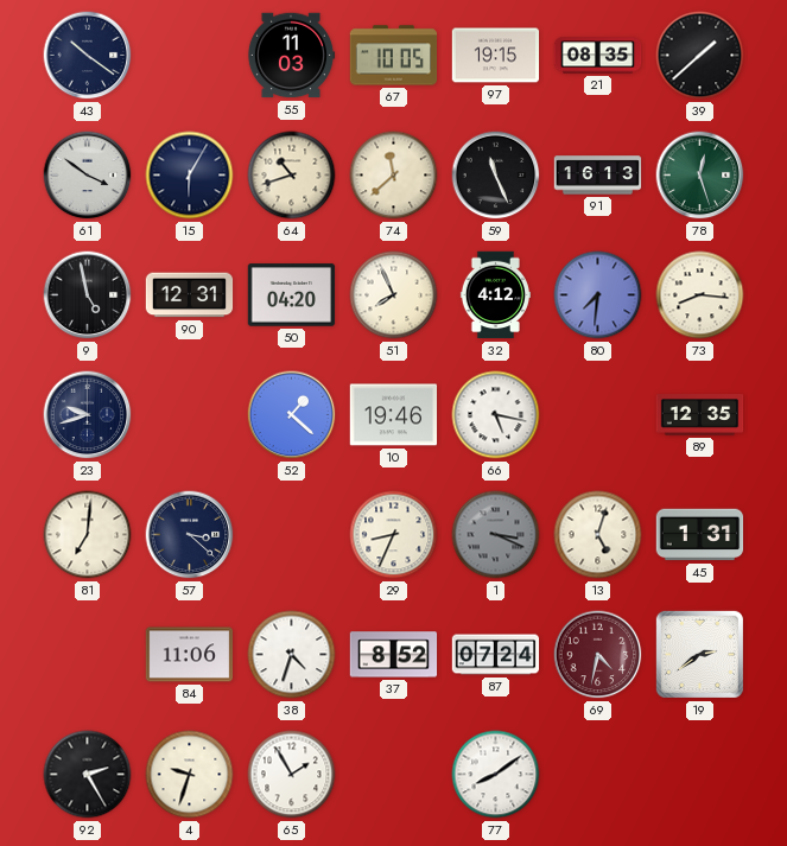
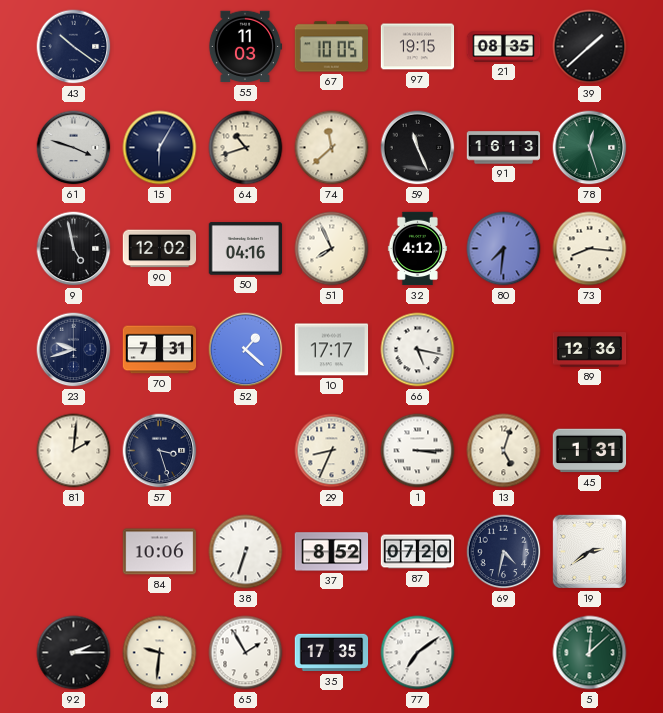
61: 3:51 -> 3:48
90: 12:31 -> 12:02
50: 04:20 -> 04:16
70: none -> 7:31
10: 19:46 -> 17:17
89: 12:35 -> 12:36
81: 7:01 -> 2:01
57: 3:22 -> 3:27
1: 3:19 -> 3:15
1 dial: grey -> white
84: 11:06 -> 10:06
38: 4:33 -> 6:33
87: 07:24 -> 07:20
69 dial: burgundy -> navy
92: 2:25 -> 2:15
4: 9:33 -> 9:31
35: none -> 17:35
77: 8:09 -> 7:09
5: none -> 12:08
